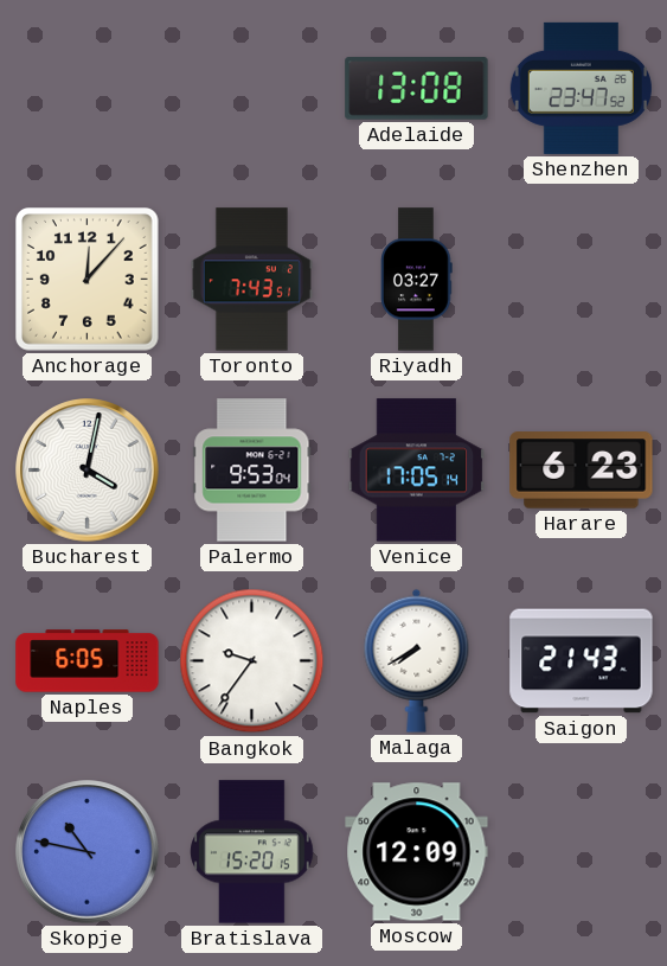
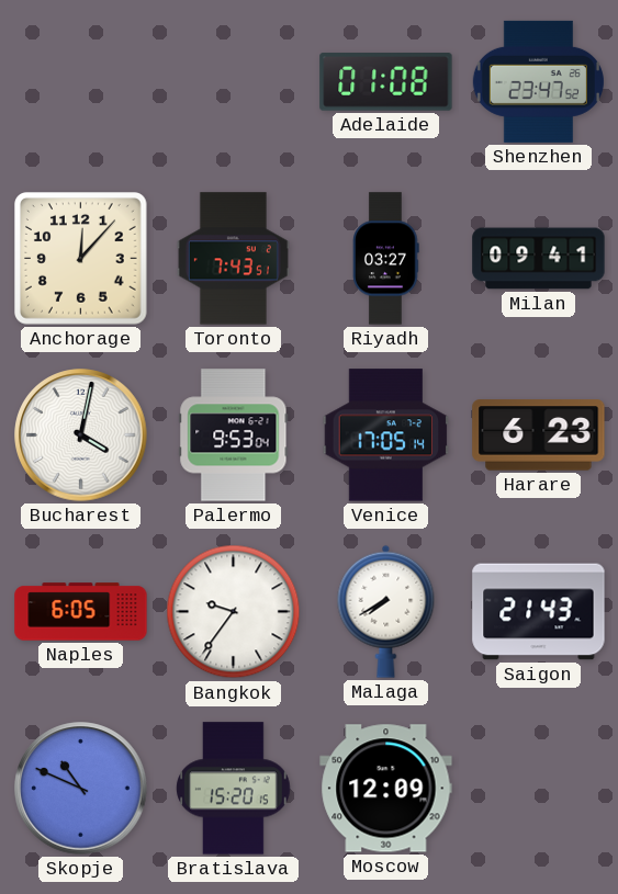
Adelaide: 13:08 -> 01:08
Milan: none -> 09:41
Skopje: 10:47 -> 10:49
